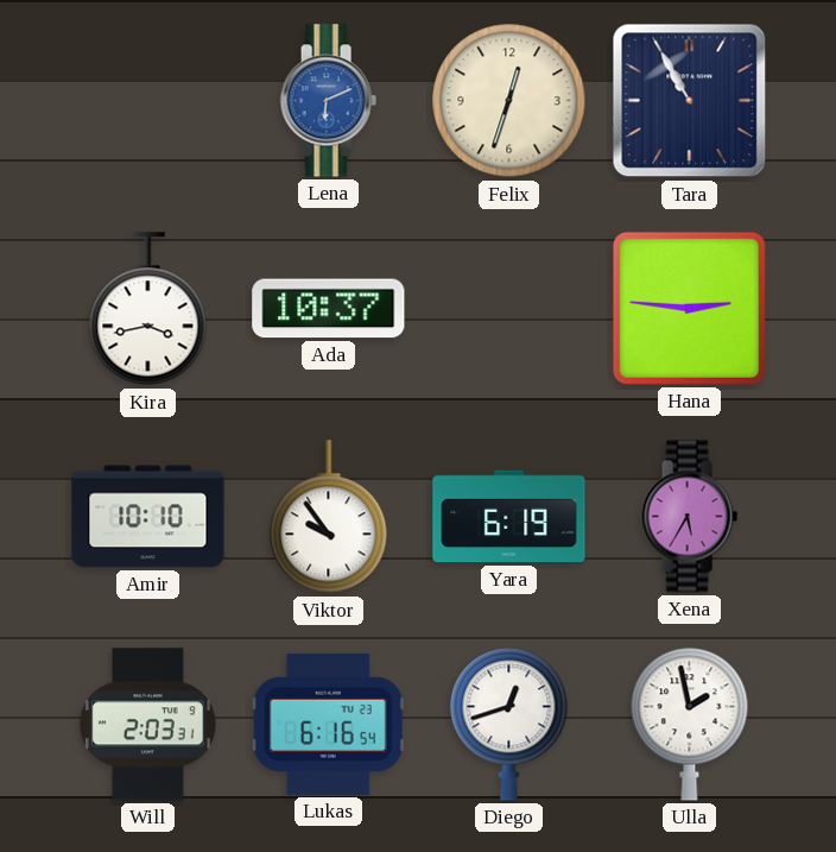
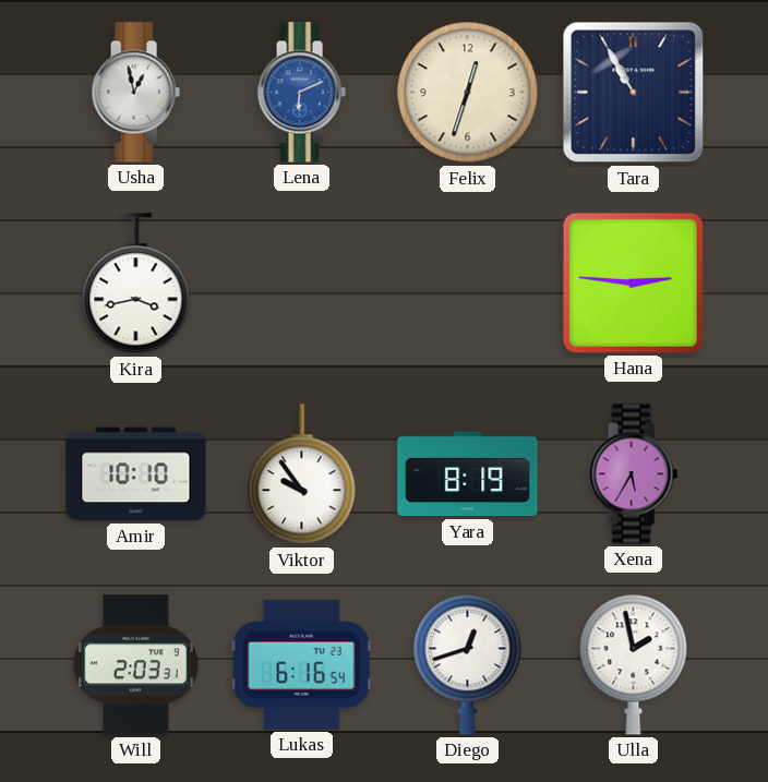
Usha: none -> 12:58
Ada: 10:37 -> none
Yara: 6:19 -> 8:19
